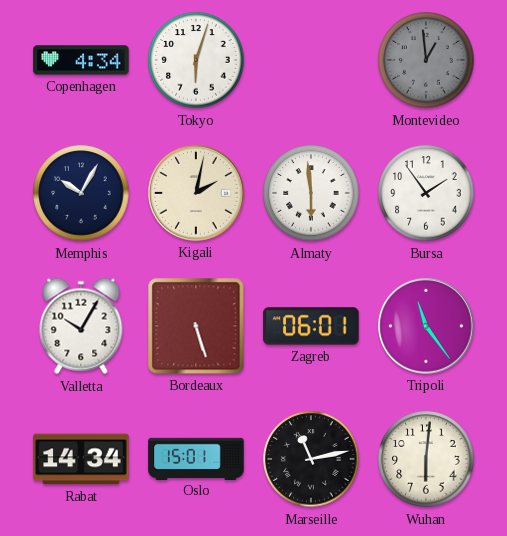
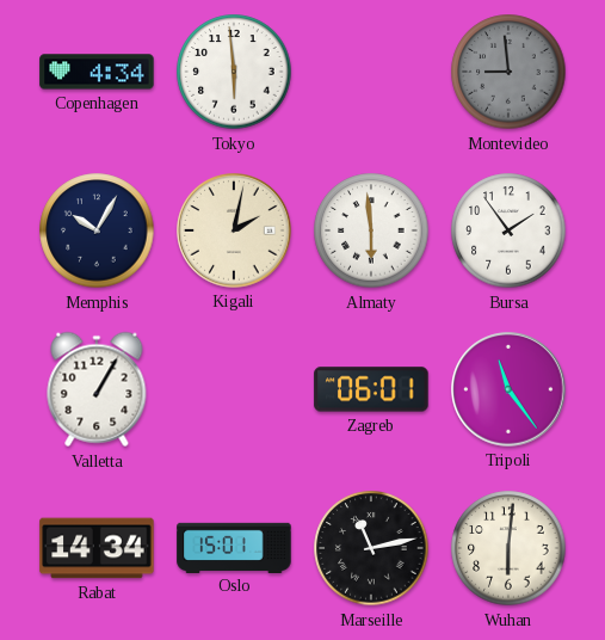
Tokyo: 6:03 -> 5:59
Montevideo: 12:59 -> 8:59
Valletta: 10:05 -> 1:05
Bordeaux: 5:27 -> none
